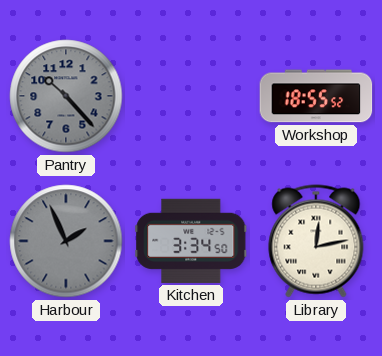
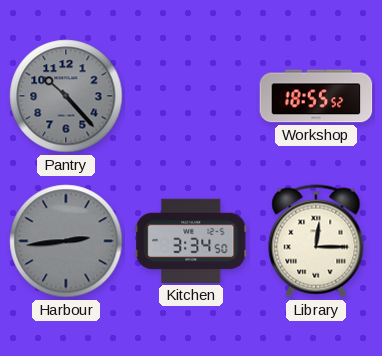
Harbour: 1:56 -> 2:44
Library: 12:13 -> 12:15
